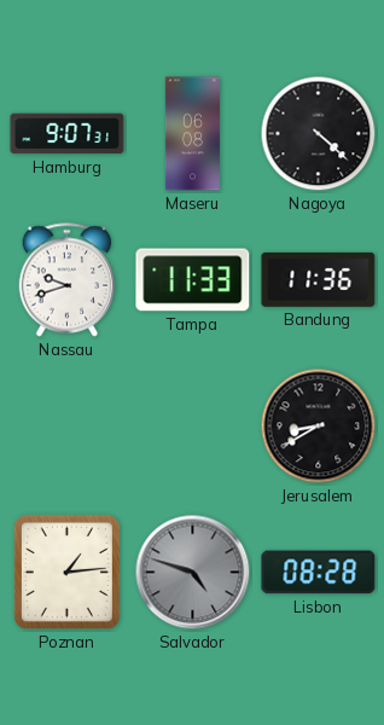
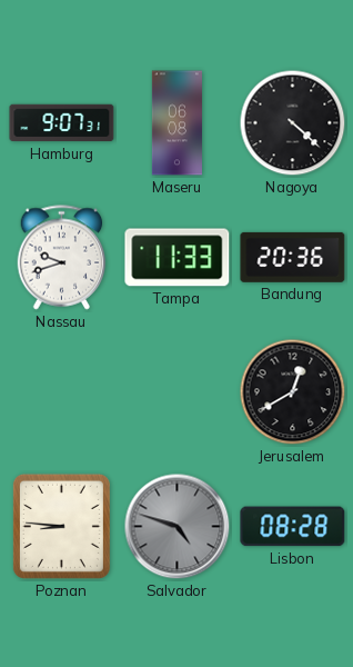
Bandung: 11:36 -> 20:36
Jerusalem: 8:40 -> 12:40
Poznan: 1:14 -> 8:46
